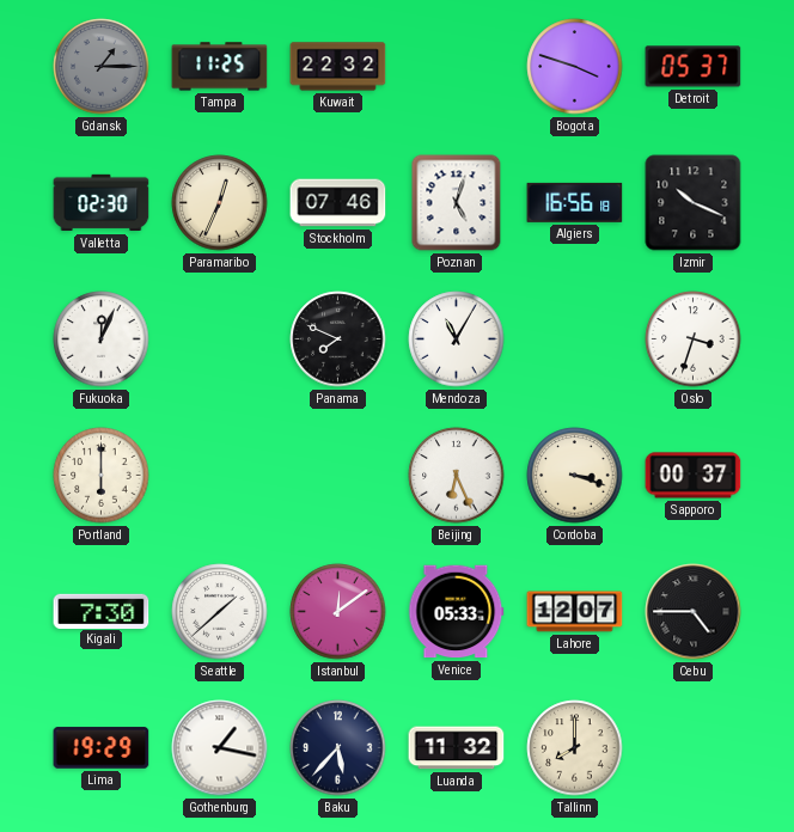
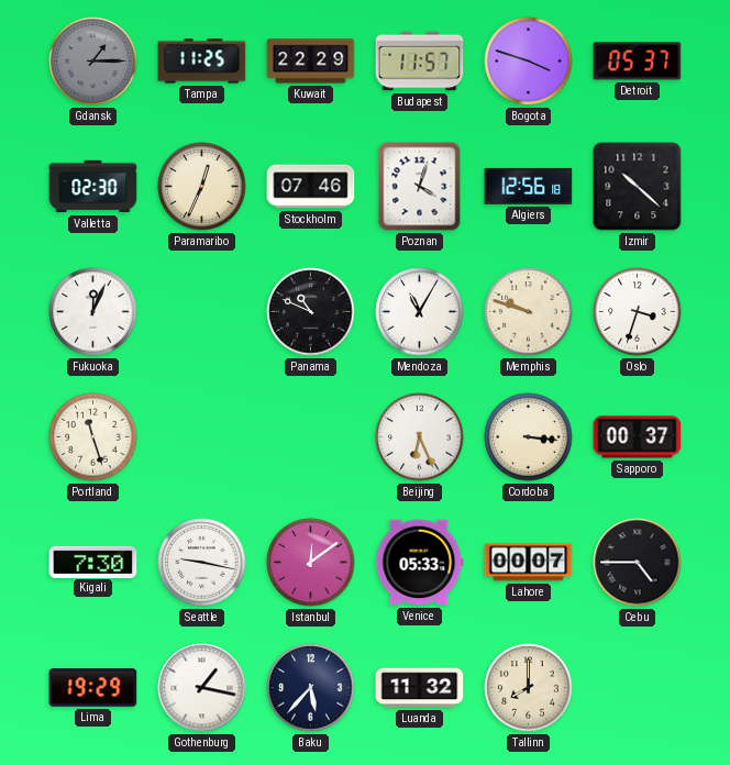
Kuwait: 22:32 -> 22:29
Budapest: none -> 11:57
Poznan: 5:03 -> 4:03
Algiers: 16:56 -> 12:56
Izmir: 10:19 -> 10:22
Panama: 7:49 -> 10:49
Memphis: none -> 9:48
Portland: 6:00 -> 11:27
Cordoba: 3:18 -> 3:16
Seattle: 1:38 -> 9:17
Lahore: 12:07 -> 00:07
